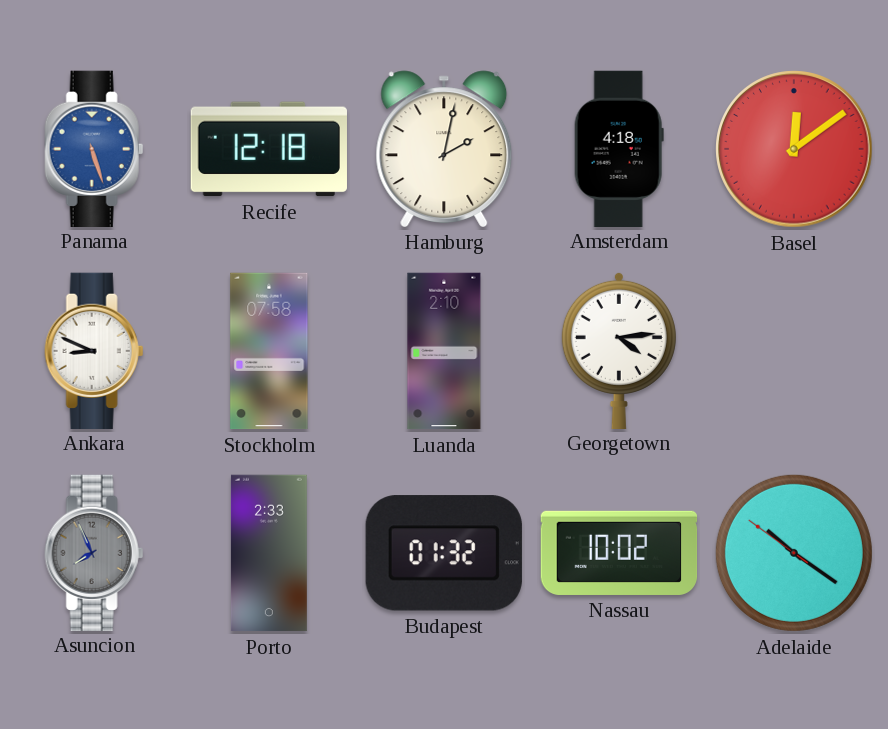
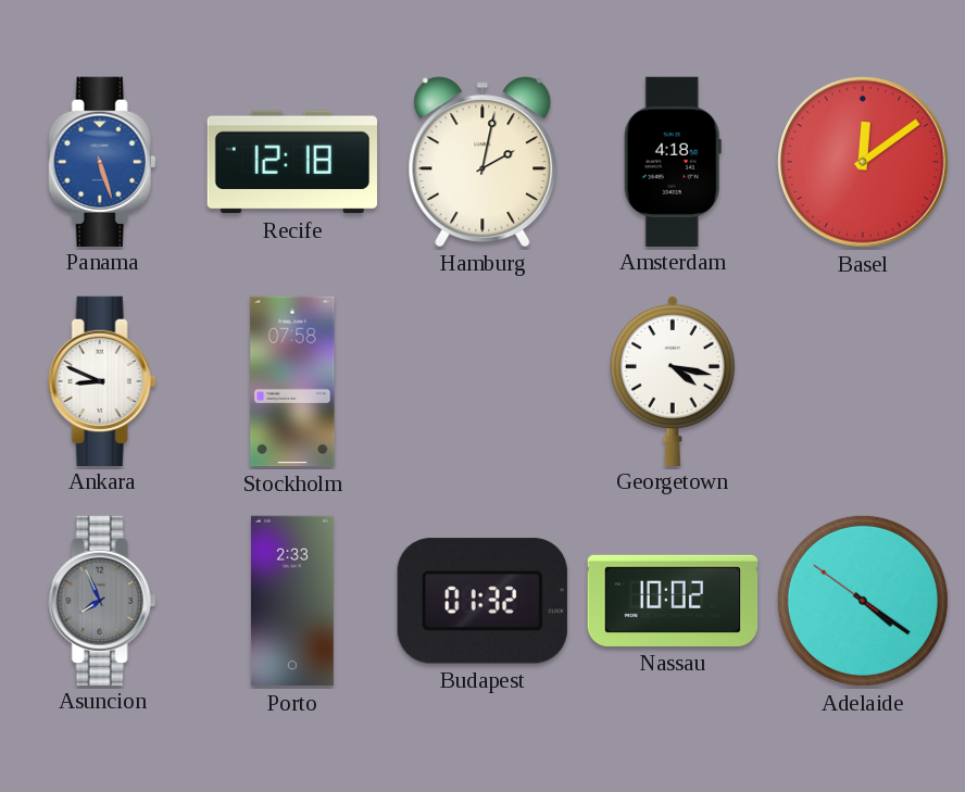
Luanda: 2:10 -> none
Georgetown: 4:14 -> 4:17
Adelaide: 10:20 -> 4:20
